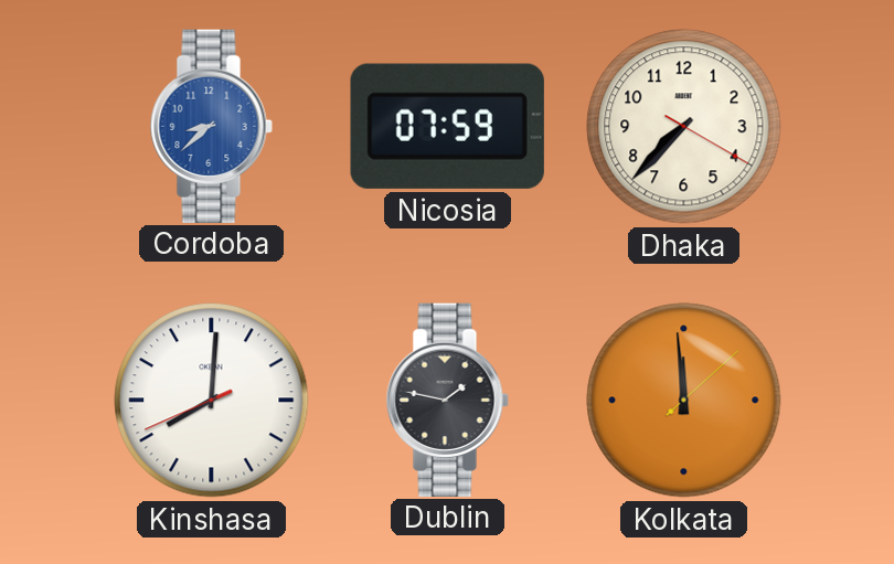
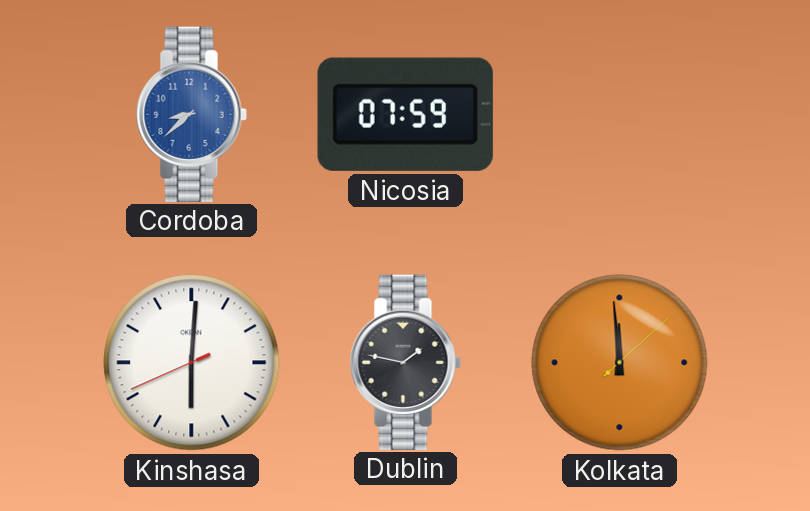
Dhaka: 7:37 -> none
Kinshasa: 8:00 -> 6:00
